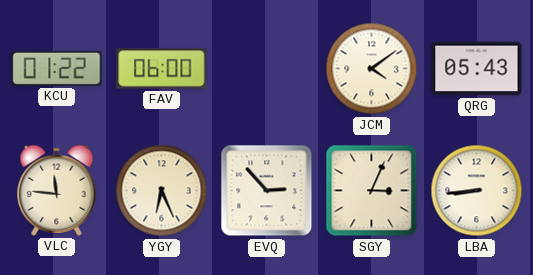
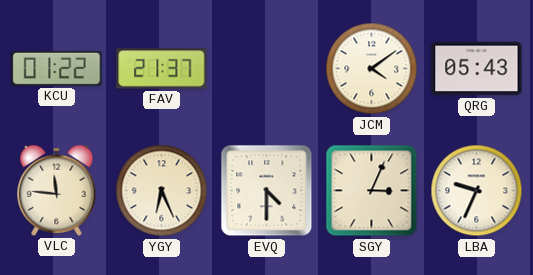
FAV: 06:00 -> 21:37
EVQ: 2:53 -> 4:30
LBA: 8:44 -> 9:34
